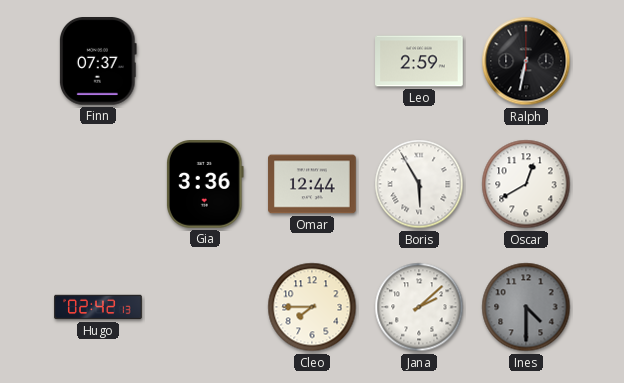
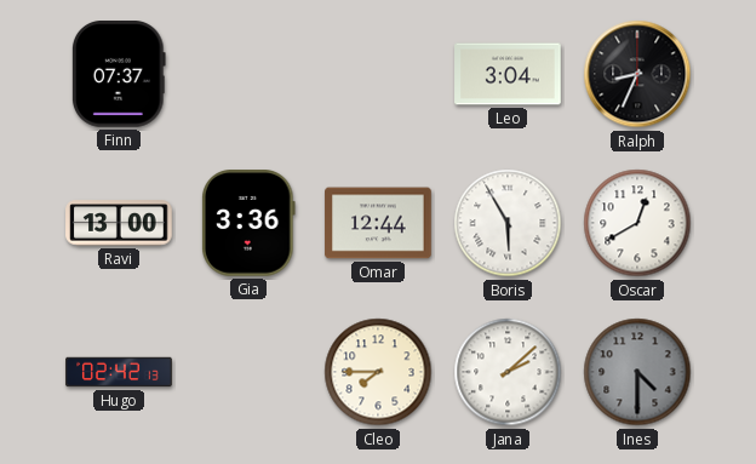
Leo: 2:59 -> 3:04
Ralph: 6:32 -> 8:34
Ravi: none -> 13:00
